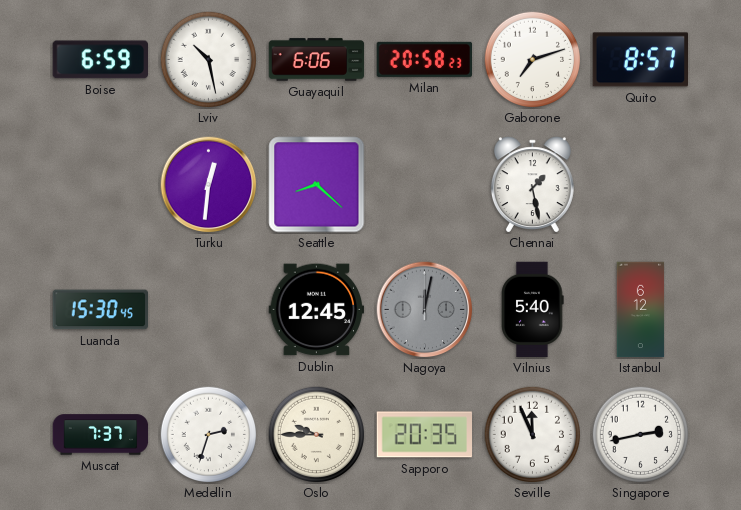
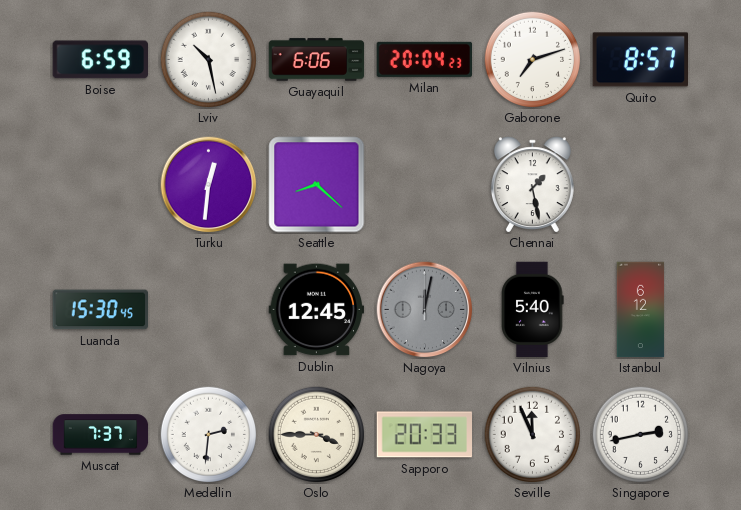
Milan: 20:58 -> 20:04
Medellin: 2:33 -> 2:31
Oslo: 9:45 -> 3:45
Sapporo: 20:35 -> 20:33
